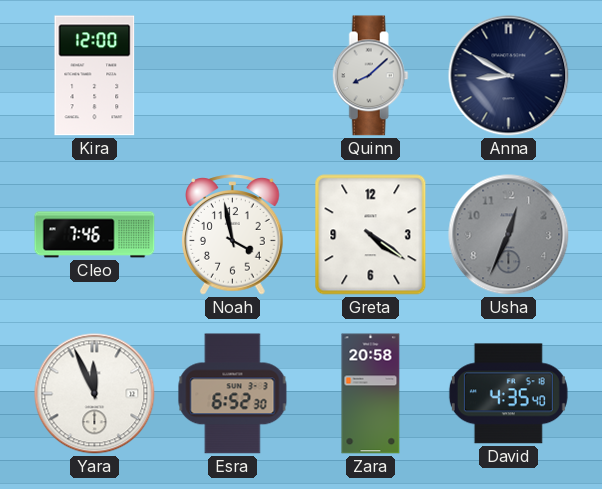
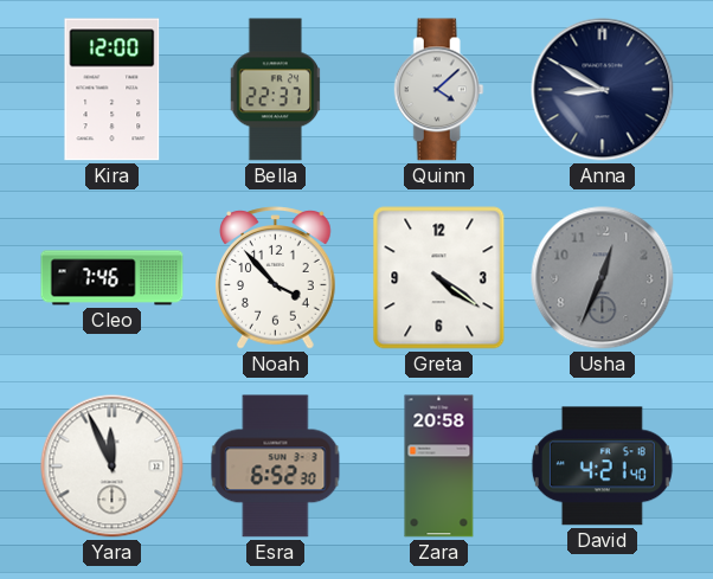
Bella: none -> 22:37
Quinn: 8:08 -> 4:08
Noah: 3:58 -> 3:53
David: 4:35 -> 4:21
